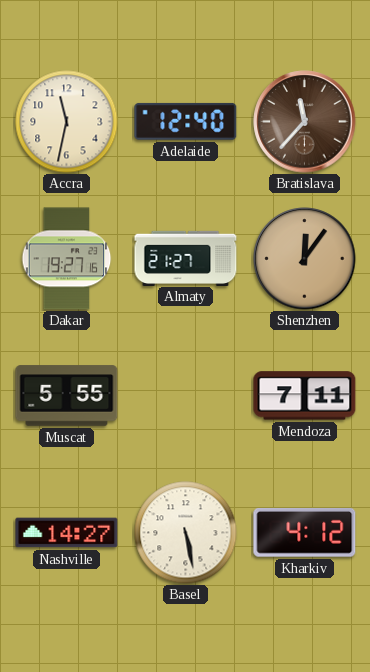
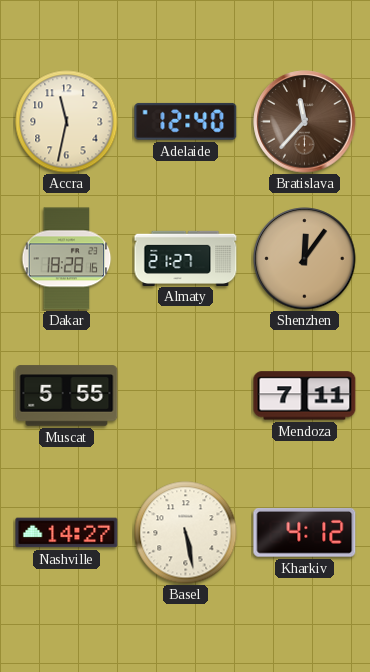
Dakar: 19:27 -> 18:28
